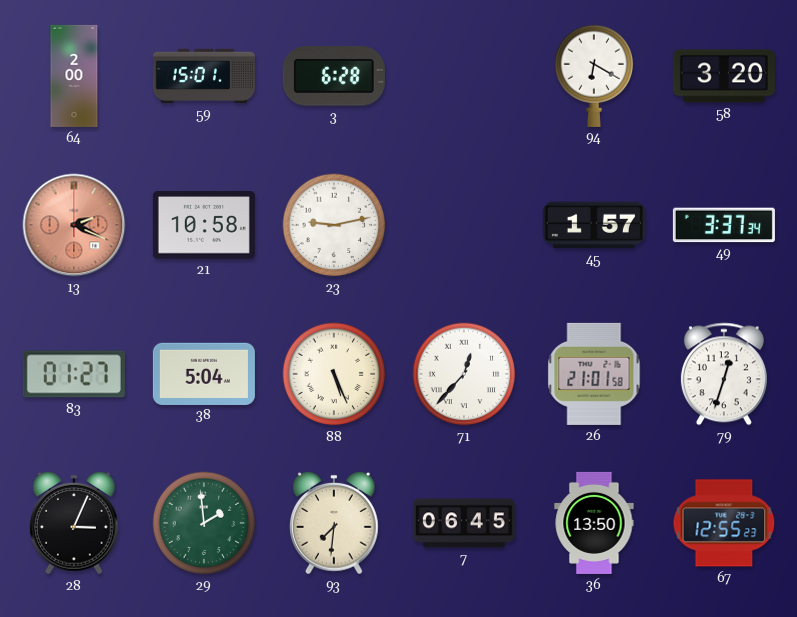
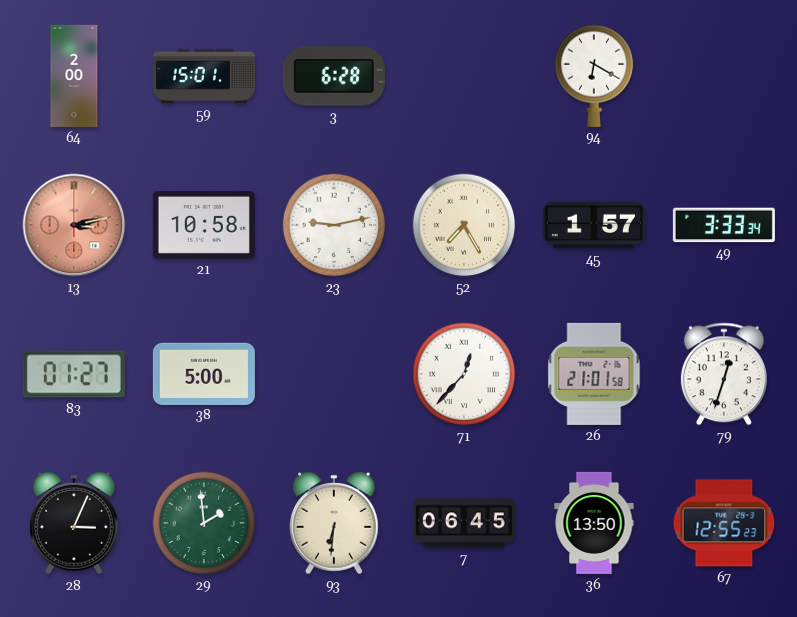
58: 3:20 -> none
13: 2:19 -> 3:13
52: none -> 7:25
49: 3:37 -> 3:33
38: 5:04 -> 5:00
88: 5:26 -> none
93: 7:31 -> 6:31
